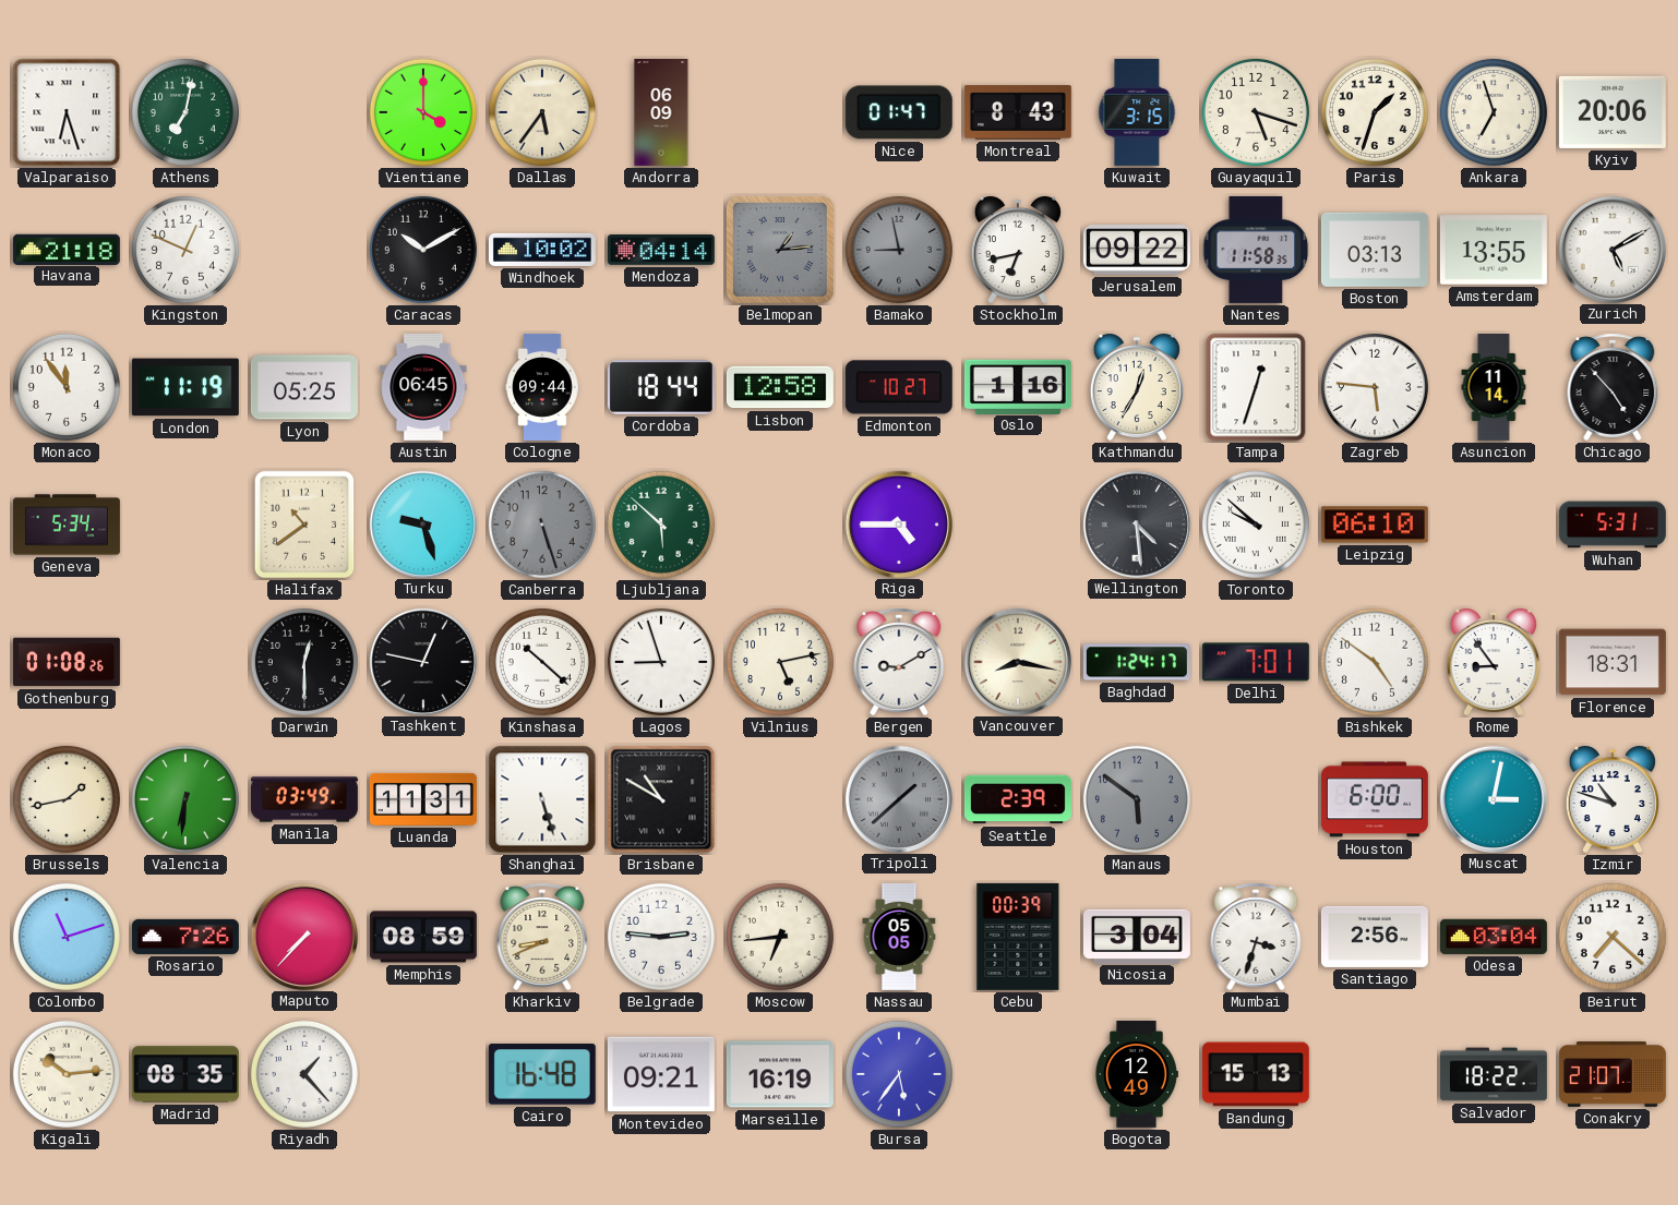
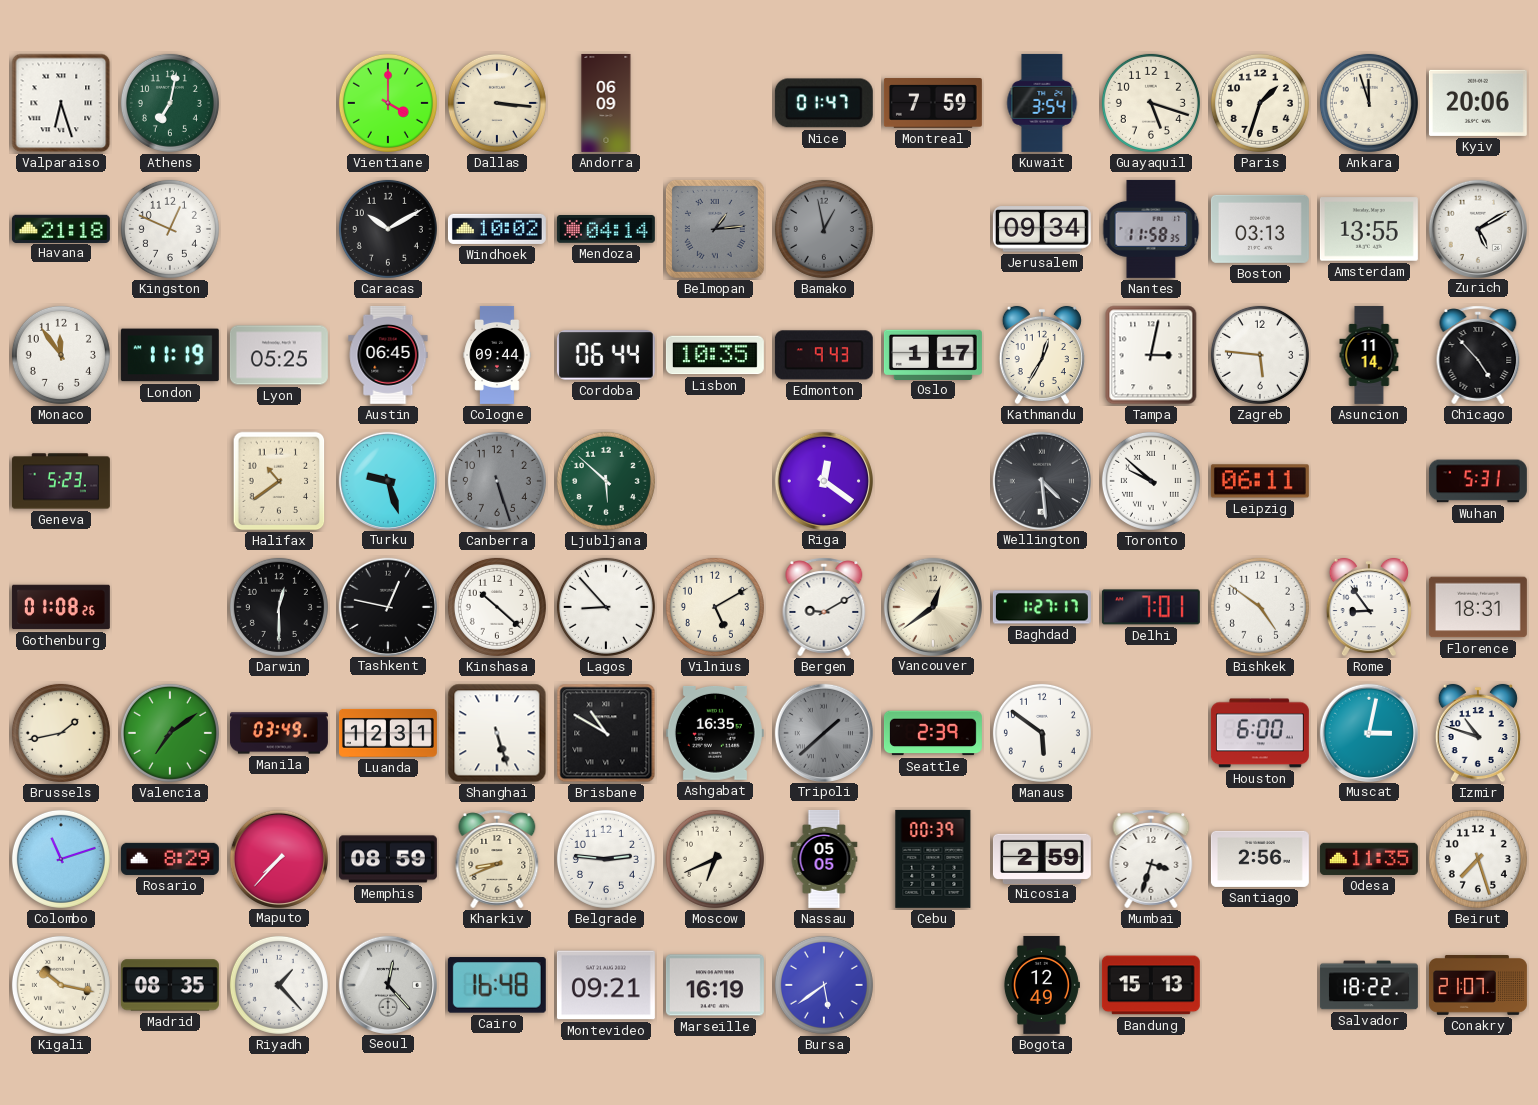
Dallas: 5:36 -> 3:16
Montreal: 8:43 -> 7:59
Kuwait: 3:15 -> 3:54
Ankara: 6:57 -> 11:57
Bamako: 8:58 -> 12:58
Stockholm: 6:43 -> none
Jerusalem: 09:22 -> 09:34
Cordoba: 18:44 -> 06:44
Lisbon: 12:58 -> 10:35
Edmonton: 10:27 -> 9:43
Oslo: 1:16 -> 1:17
Tampa: 12:33 -> 3:02
Geneva: 5:34 -> 5:23
Riga: 4:45 -> 12:21
Leipzig: 06:10 -> 06:11
Lagos: 8:57 -> 8:53
Vilnius: 5:13 -> 5:10
Vancouver: 8:17 -> 12:39
Baghdad: 1:24 -> 1:27
Valencia: 6:31 -> 7:09
Luanda: 11:31 -> 12:31
Ashgabat: none -> 16:35
Manaus dial: grey -> white
Rosario: 7:26 -> 8:29
Moscow: 6:44 -> 6:41
Nicosia: 3:04 -> 2:59
Odesa: 03:04 -> 11:35
Beirut: 7:22 -> 7:27
Kigali: 10:14 -> 10:17
Seoul: none -> 12:23
Bursa: 5:36 -> 5:39
